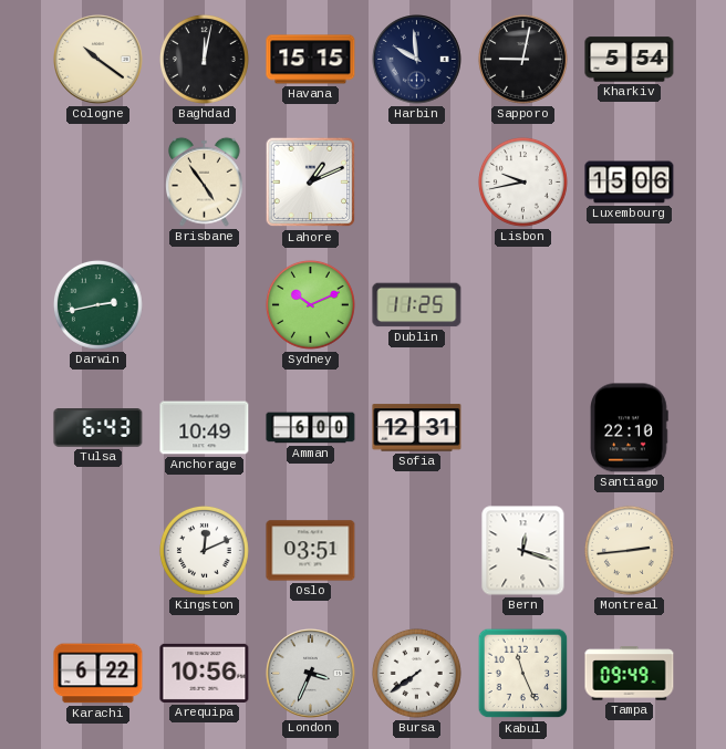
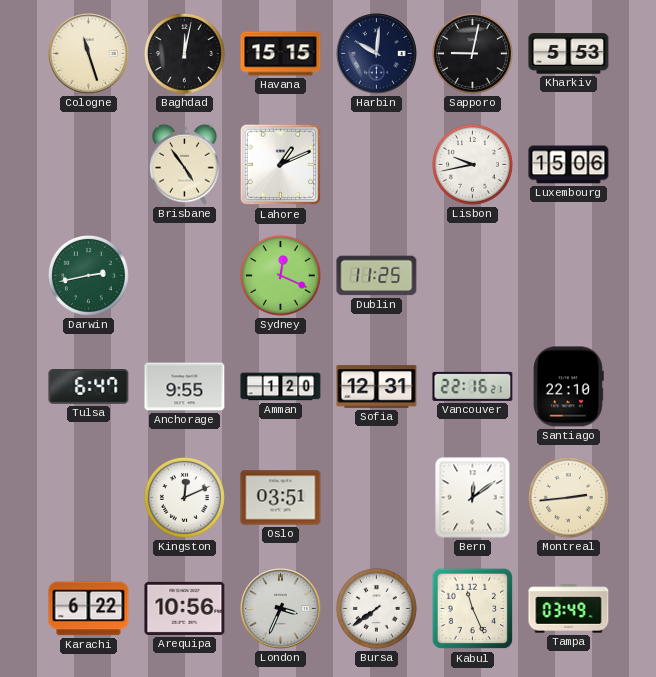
Cologne: 10:21 -> 11:27
Harbin: 9:59 -> 10:01
Kharkiv: 5:54 -> 5:53
Sydney: 10:11 -> 12:19
Tulsa: 6:43 -> 6:47
Anchorage: 10:49 -> 9:55
Amman: 6:00 -> 1:20
Vancouver: none -> 22:16
Bern: 12:18 -> 12:09
Tampa: 09:49 -> 03:49
